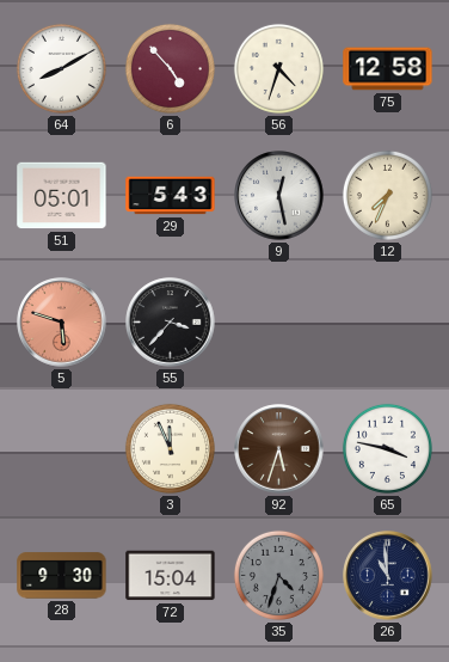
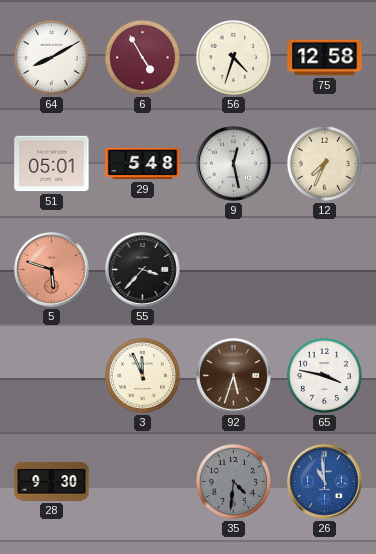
6: 4:53 -> 4:55
29: 5:43 -> 5:48
72: 15:04 -> none
35: 4:33 -> 4:31
26 dial: navy -> blue
